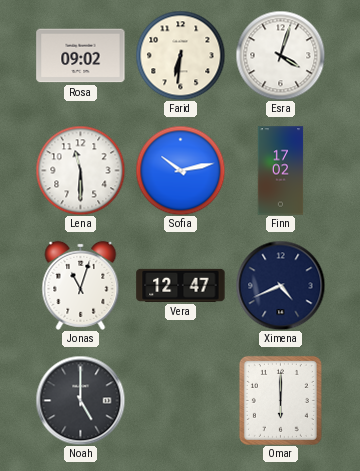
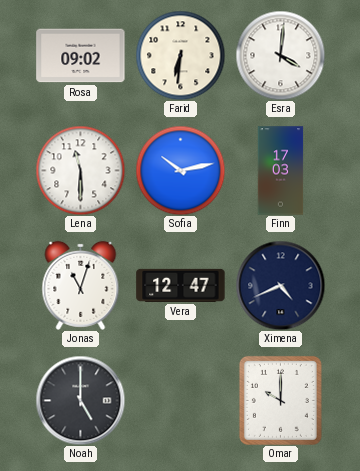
Esra: 4:03 -> 4:01
Finn: 17:02 -> 17:03
Omar: 6:00 -> 10:00
